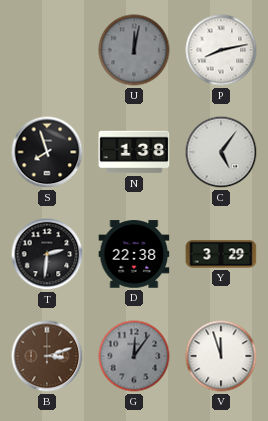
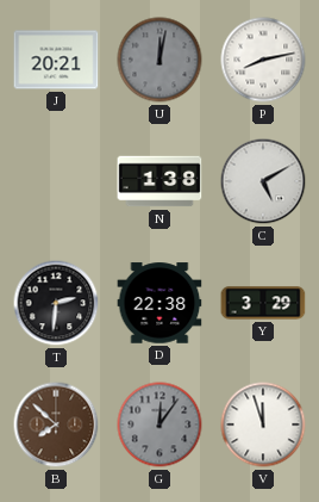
J: none -> 20:21
S: 7:57 -> none
C: 5:06 -> 5:10
B: 3:12 -> 7:52
